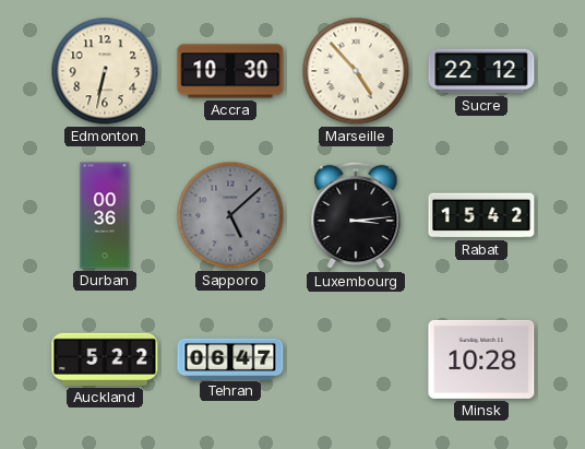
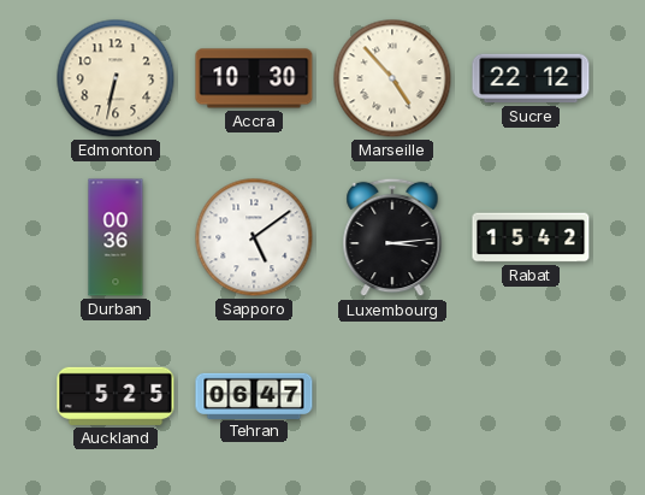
Sapporo: 5:08 -> 5:09
Sapporo dial: grey -> white
Auckland: 5:22 -> 5:25
Minsk: 10:28 -> none
